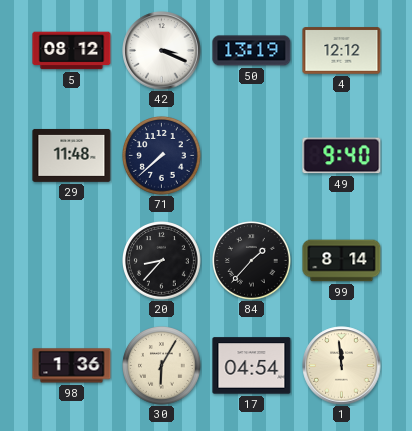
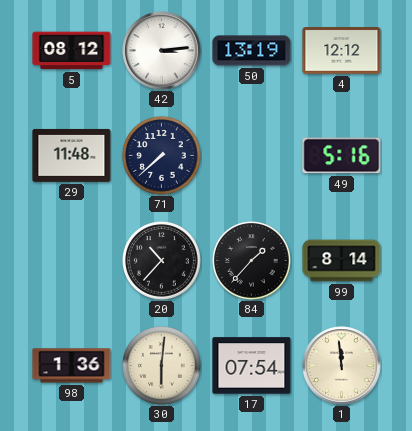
42: 3:19 -> 3:14
49: 9:40 -> 5:16
20: 8:37 -> 10:37
30: 6:05 -> 6:01
17: 04:54 -> 07:54
